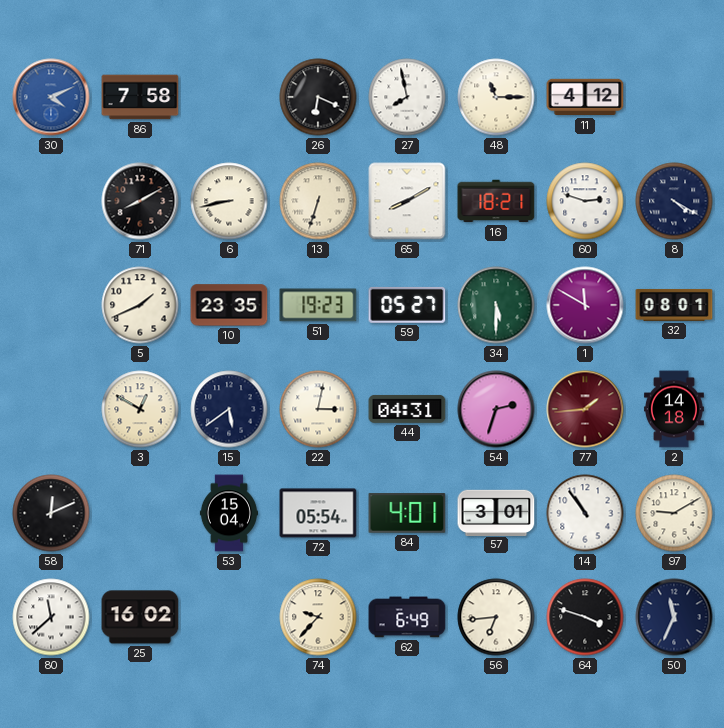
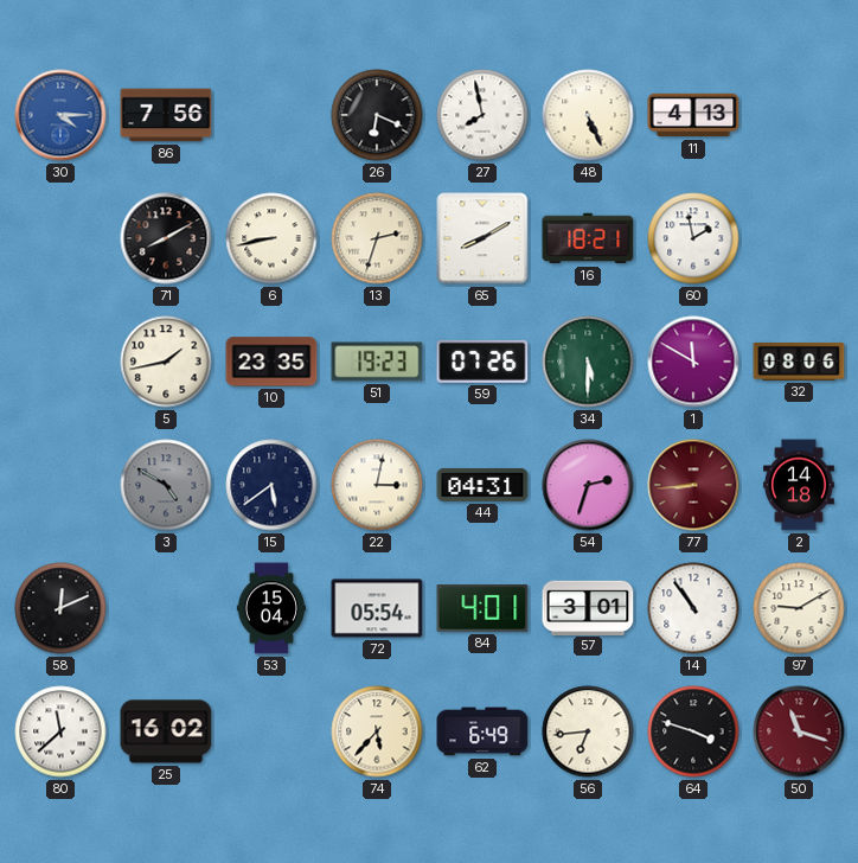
30: 4:11 -> 4:15
86: 7:58 -> 7:56
48: 11:15 -> 5:26
11: 4:12 -> 4:13
13: 6:33 -> 2:33
60: 2:48 -> 1:58
8: 4:20 -> none
5: 1:41 -> 1:43
59: 05:27 -> 07:26
32: 08:01 -> 08:06
3: 12:50 -> 4:50
3 dial: cream -> grey
77: 1:44 -> 8:44
74: 9:37 -> 5:37
50: 11:34 -> 11:18
50 dial: navy -> burgundy
